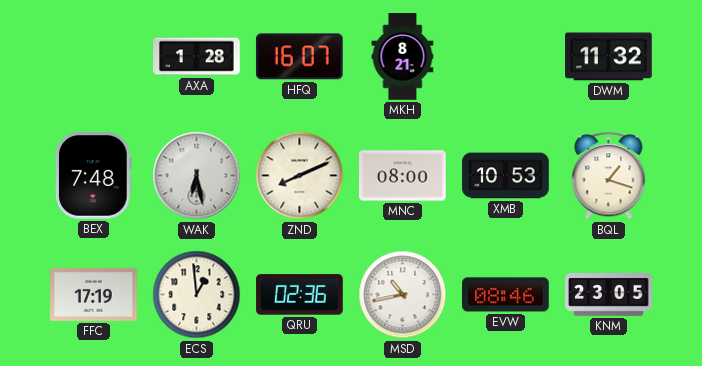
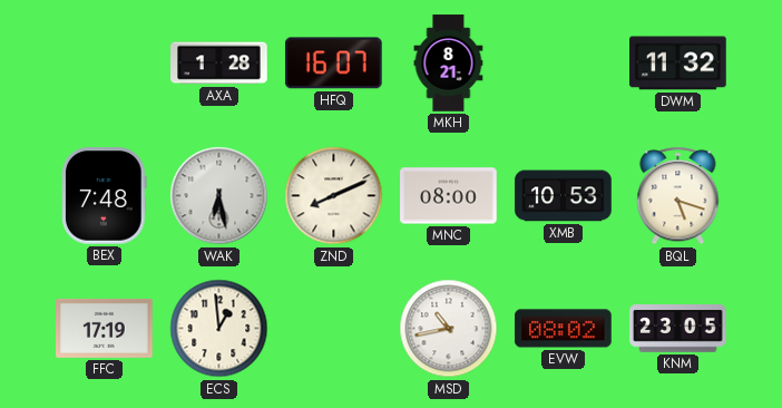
BQL: 1:18 -> 5:18
QRU: 02:36 -> none
EVW: 08:46 -> 08:02
